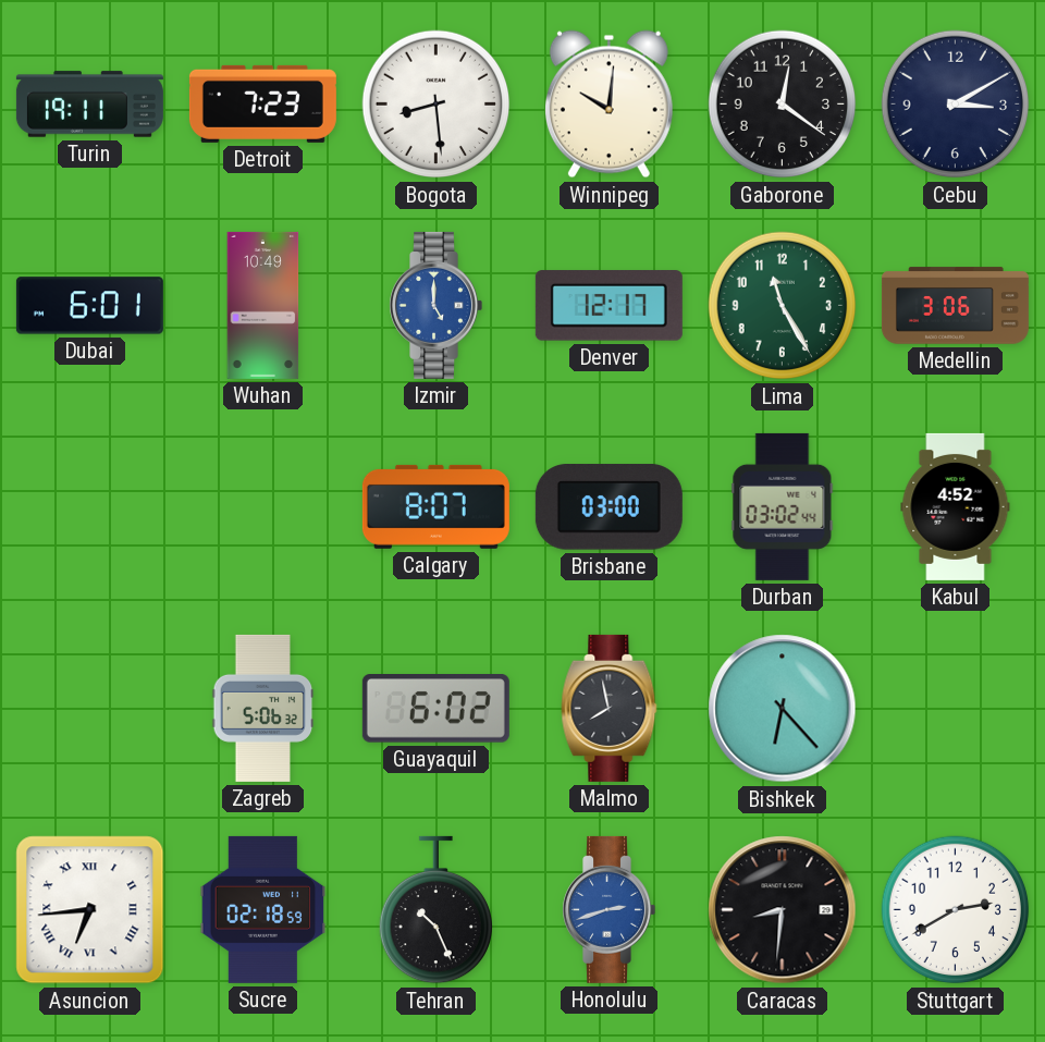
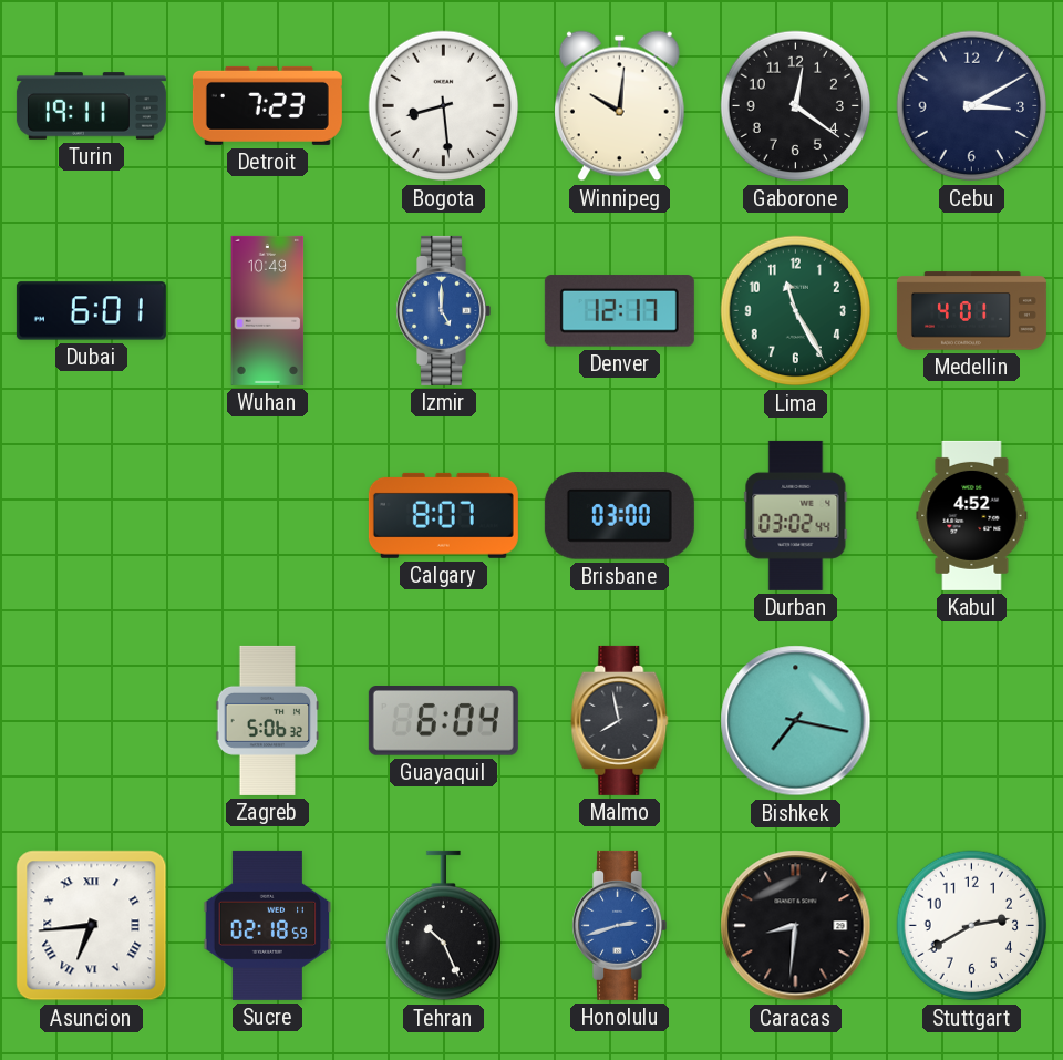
Medellin: 3:06 -> 4:01
Guayaquil: 6:02 -> 6:04
Bishkek: 6:23 -> 7:17
